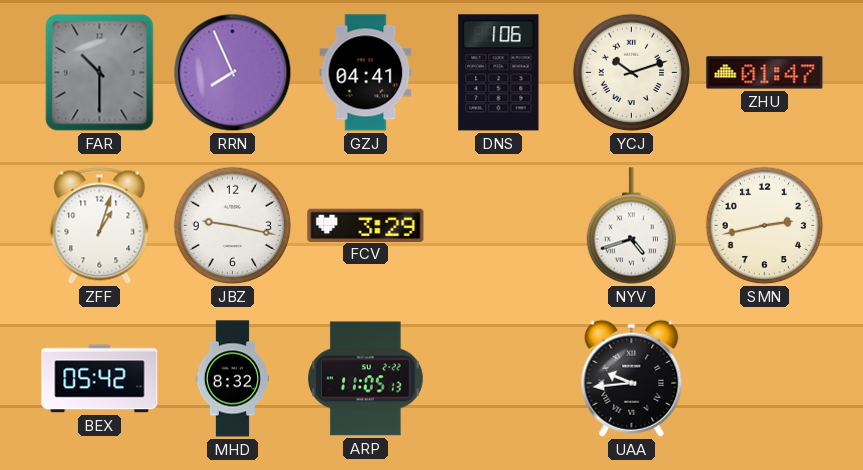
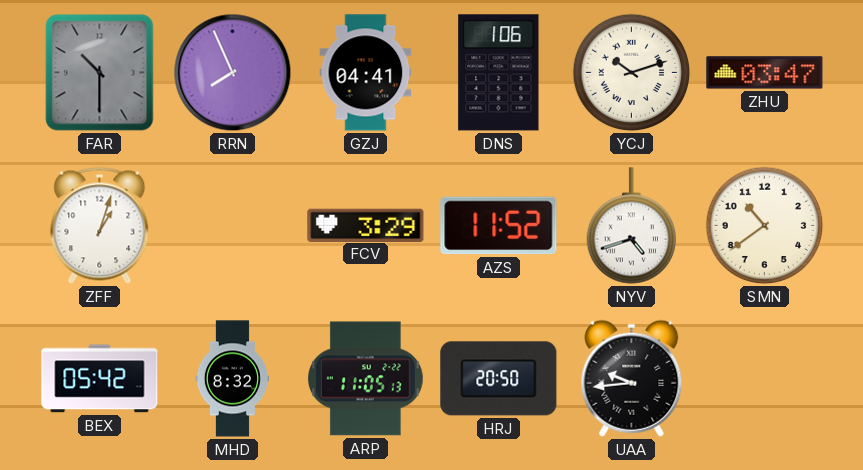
ZHU: 01:47 -> 03:47
JBZ: 9:17 -> none
AZS: none -> 11:52
SMN: 2:43 -> 10:39
HRJ: none -> 20:50
